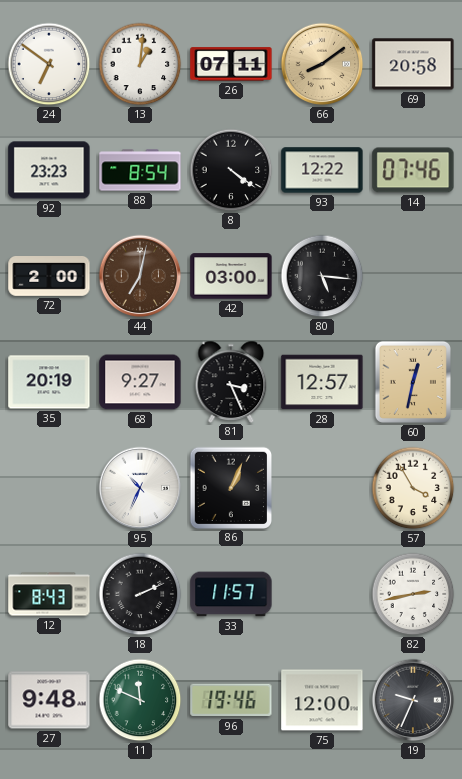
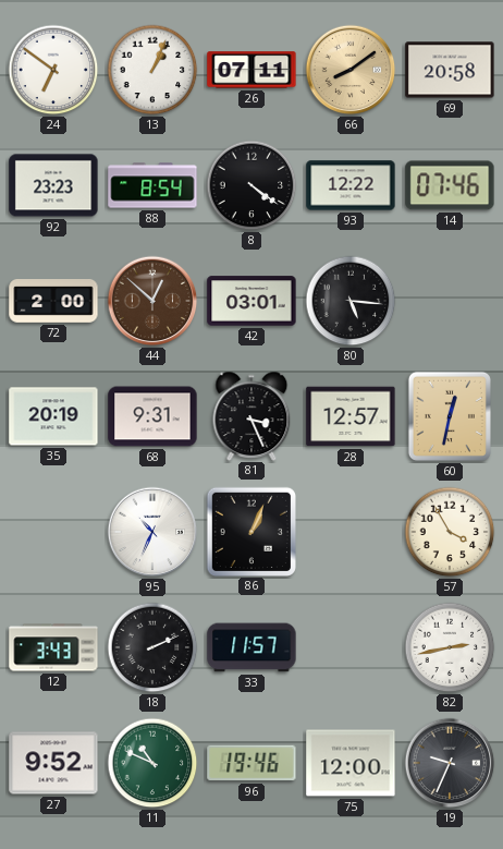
13: 1:01 -> 1:04
44: 7:02 -> 12:52
42: 03:00 -> 03:01
68: 9:27 -> 9:31
12: 8:43 -> 3:43
27: 9:48 -> 9:52
11: 11:49 -> 10:49
